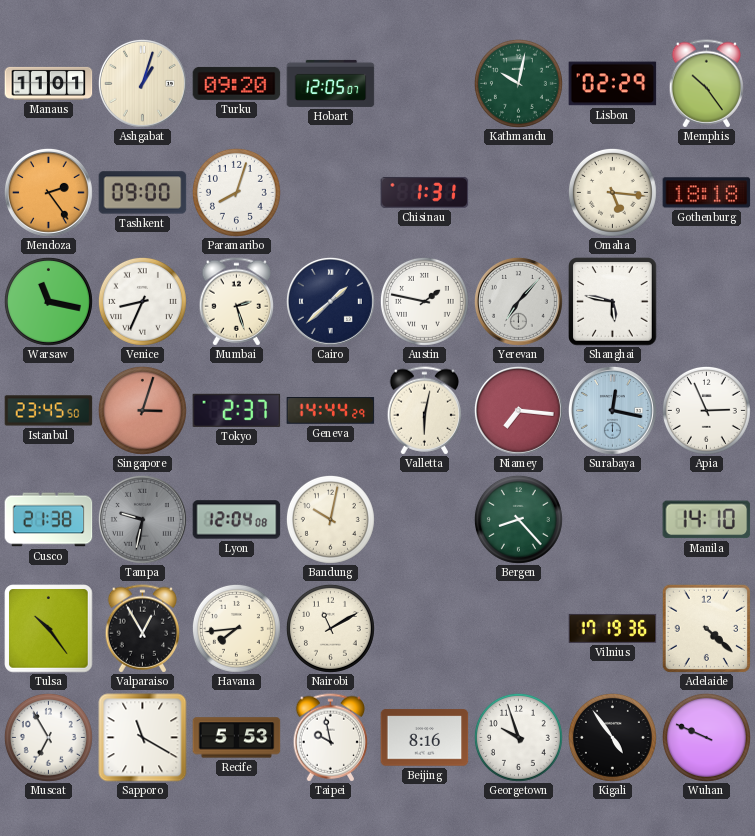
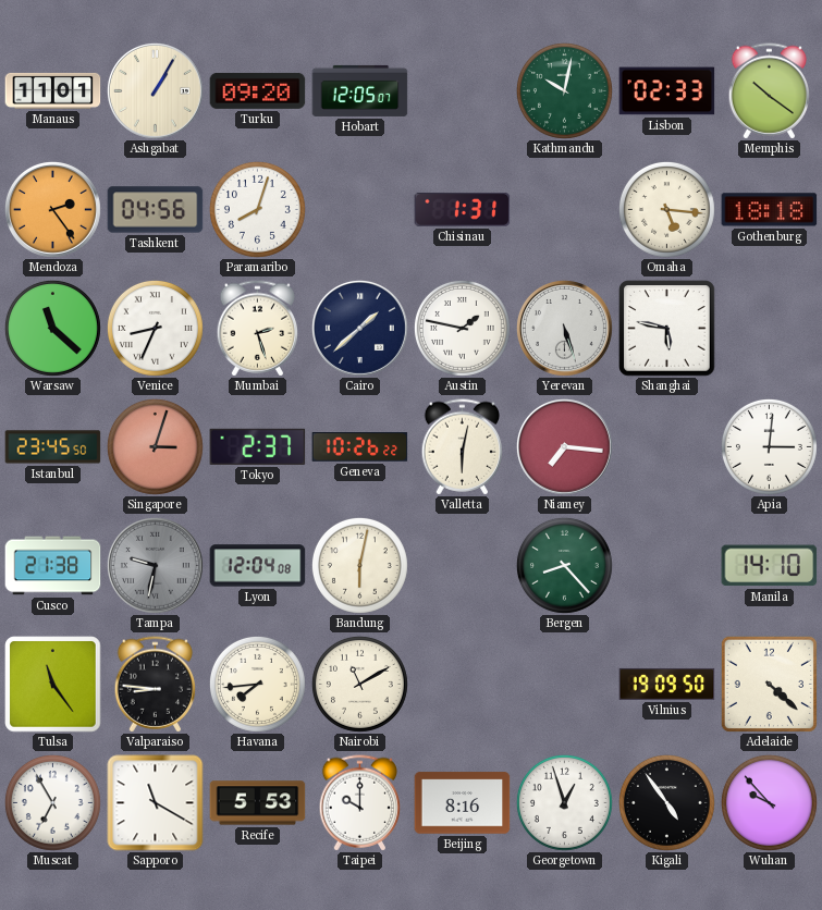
Ashgabat: 1:03 -> 1:05
Lisbon: 02:29 -> 02:33
Memphis: 10:24 -> 10:21
Tashkent: 09:00 -> 04:56
Warsaw: 11:17 -> 11:22
Yerevan: 7:07 -> 5:27
Geneva: 14:44 -> 10:26
Surabaya: 12:17 -> none
Apia: 2:56 -> 3:01
Bandung: 10:02 -> 6:02
Tulsa: 10:24 -> 11:24
Valparaiso: 12:55 -> 8:46
Vilnius: 17:19 -> 19:09
Taipei: 9:58 -> 10:00
Georgetown: 9:57 -> 12:57
Wuhan: 9:49 -> 9:53
